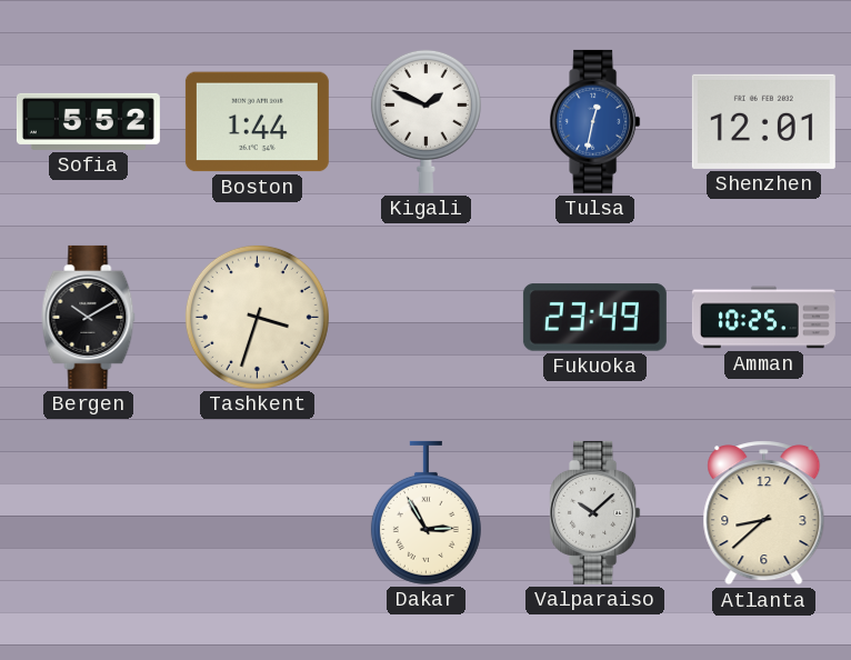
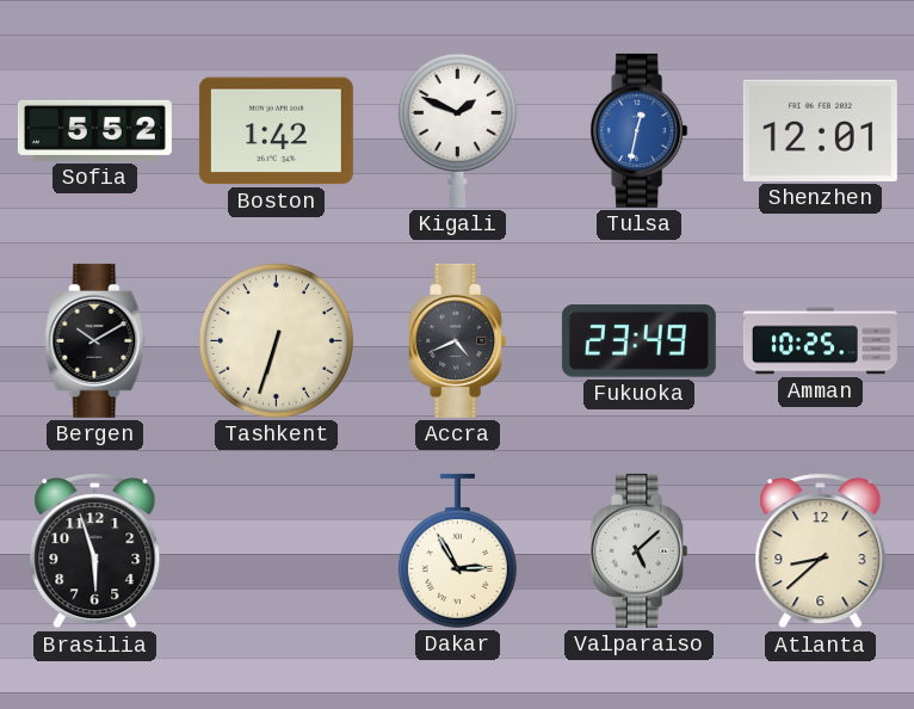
Boston: 1:44 -> 1:42
Tashkent: 3:33 -> 6:33
Accra: none -> 4:41
Brasilia: none -> 5:57
Valparaiso: 10:08 -> 5:08
